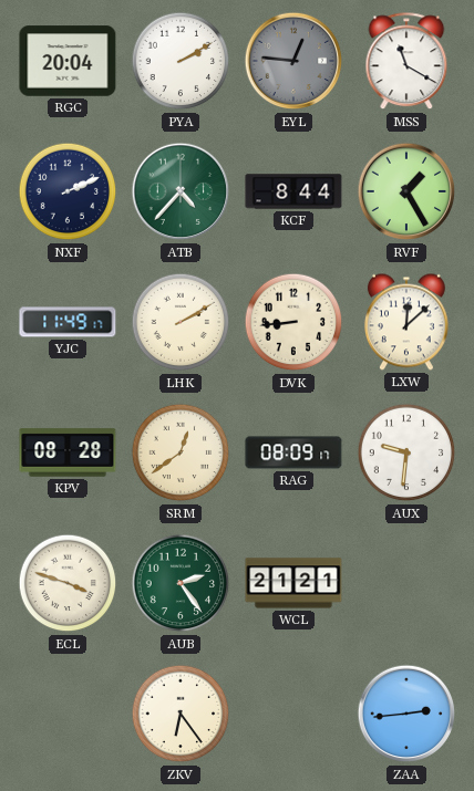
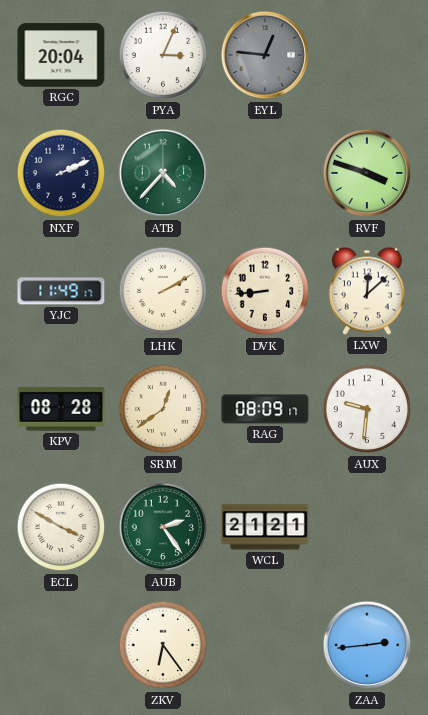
PYA: 2:10 -> 3:04
MSS: 11:20 -> none
KCF: 8:44 -> none
RVF: 1:25 -> 3:48
ECL: 3:48 -> 3:50
